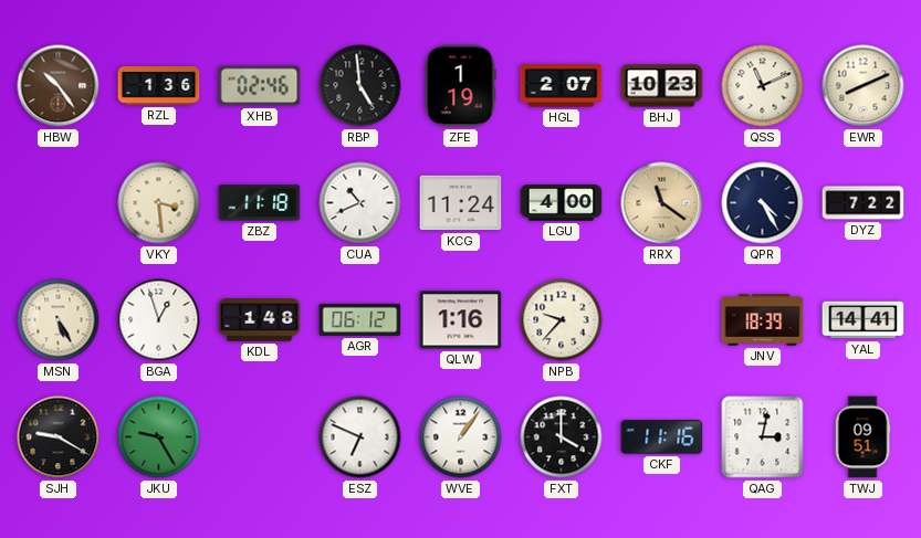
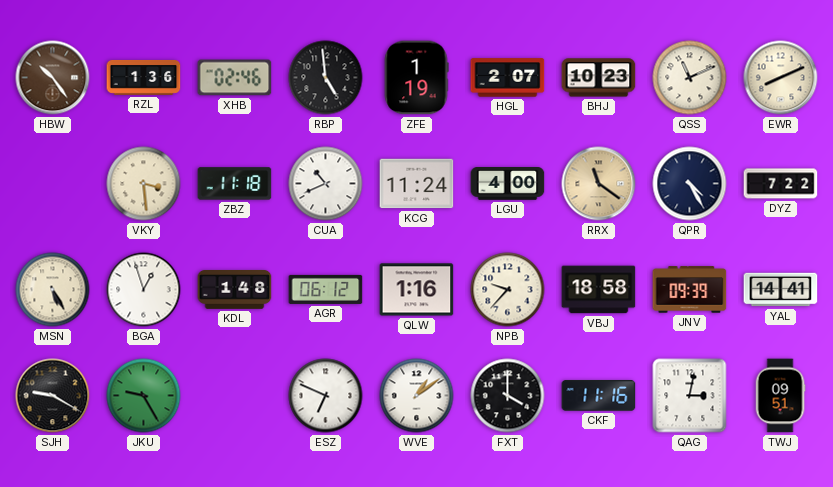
VBJ: none -> 18:58
JNV: 18:39 -> 09:39
WVE: 1:06 -> 1:09
